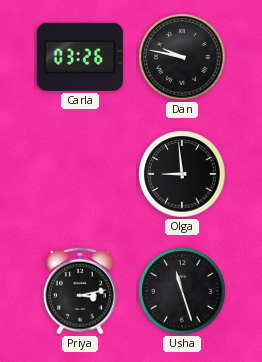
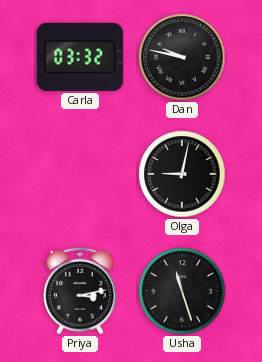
Carla: 03:26 -> 03:32
Olga: 8:59 -> 9:02
